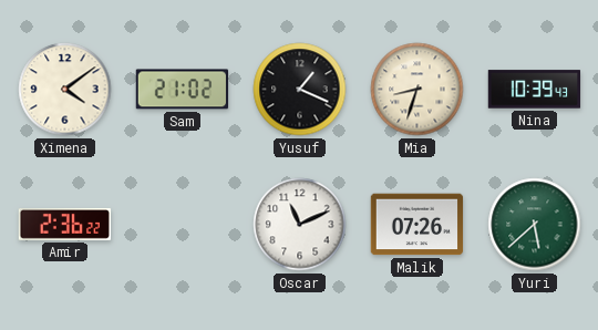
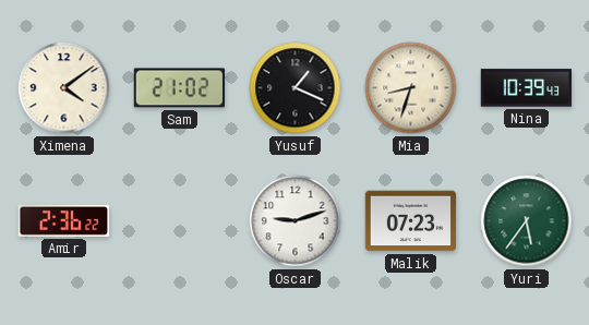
Oscar: 11:11 -> 9:12
Malik: 07:26 -> 07:23
Yuri: 5:38 -> 5:36
